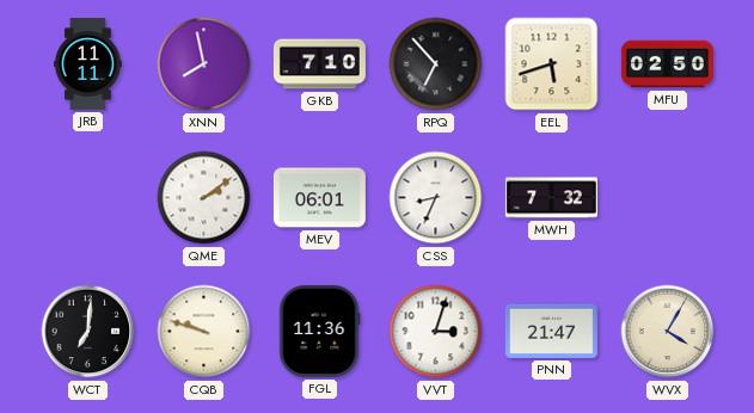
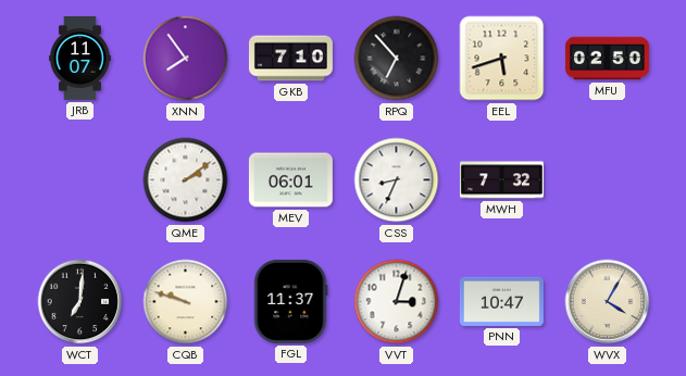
JRB: 11:11 -> 11:07
XNN: 7:58 -> 7:54
FGL: 11:36 -> 11:37
PNN: 21:47 -> 10:47
